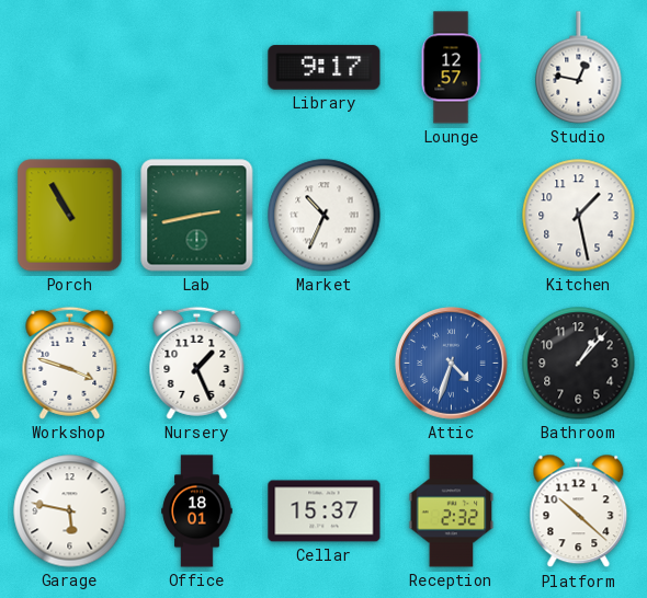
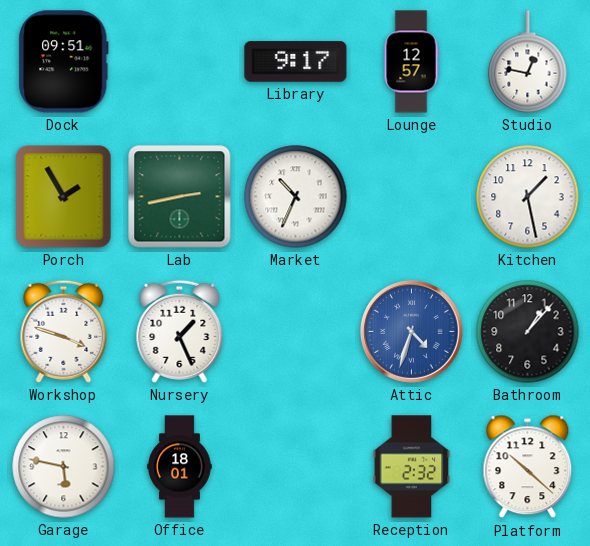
Dock: none -> 09:51
Porch: 10:55 -> 1:55
Cellar: 15:37 -> none
